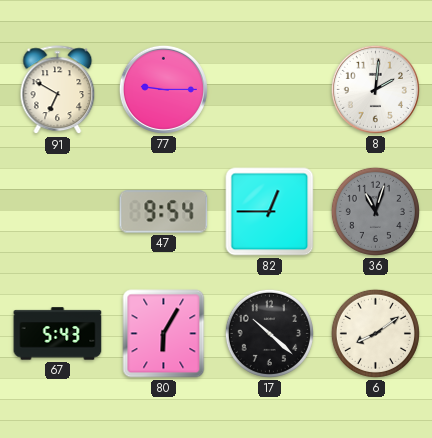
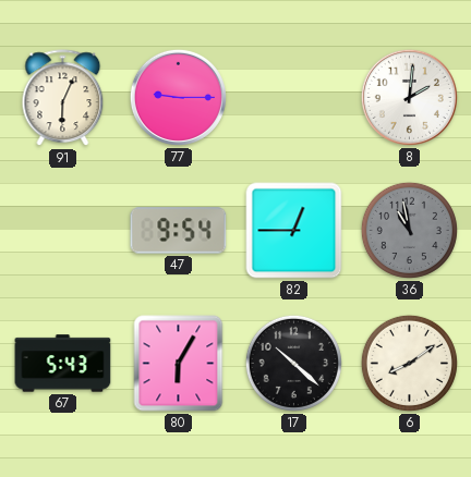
91: 6:50 -> 6:04
36: 11:03 -> 10:58
